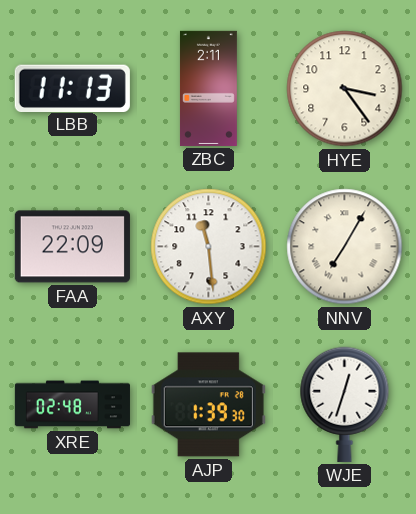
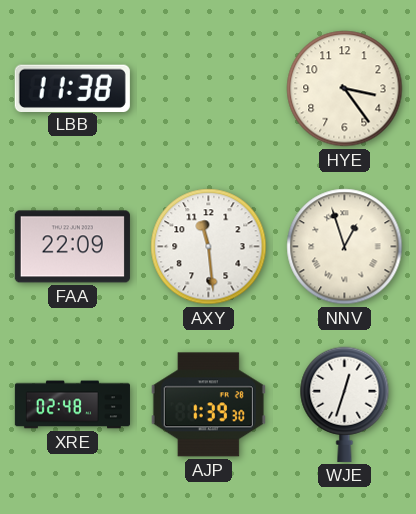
LBB: 11:13 -> 11:38
ZBC: 2:11 -> none
NNV: 7:05 -> 12:57
